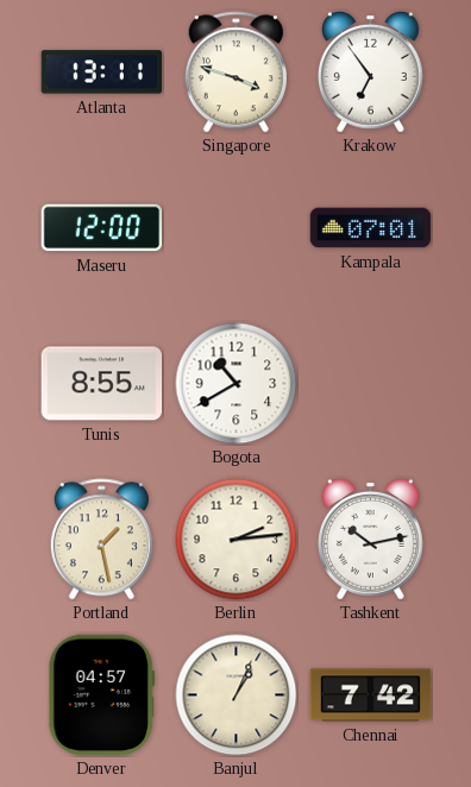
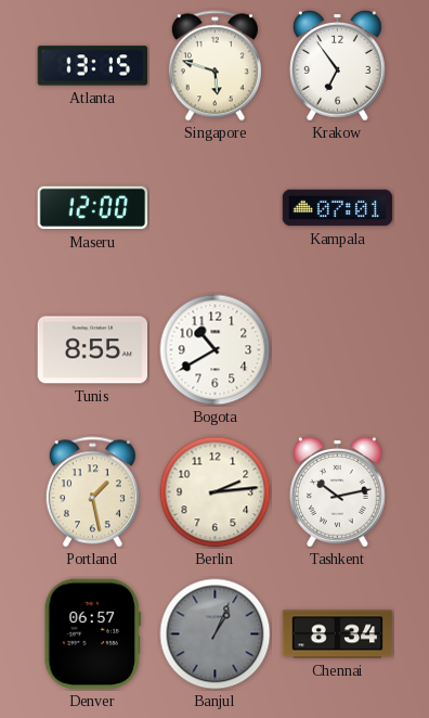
Atlanta: 13:11 -> 13:15
Singapore: 3:48 -> 5:48
Denver: 04:57 -> 06:57
Banjul dial: cream -> grey
Chennai: 7:42 -> 8:34
